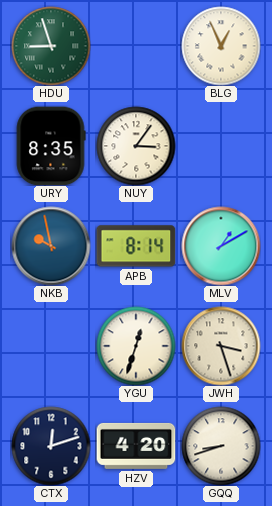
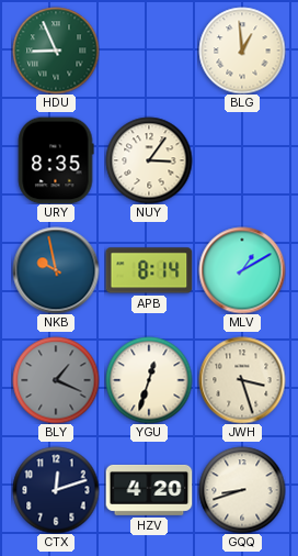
HDU: 8:57 -> 8:56
BLG: 12:56 -> 12:59
BLY: none -> 1:19
